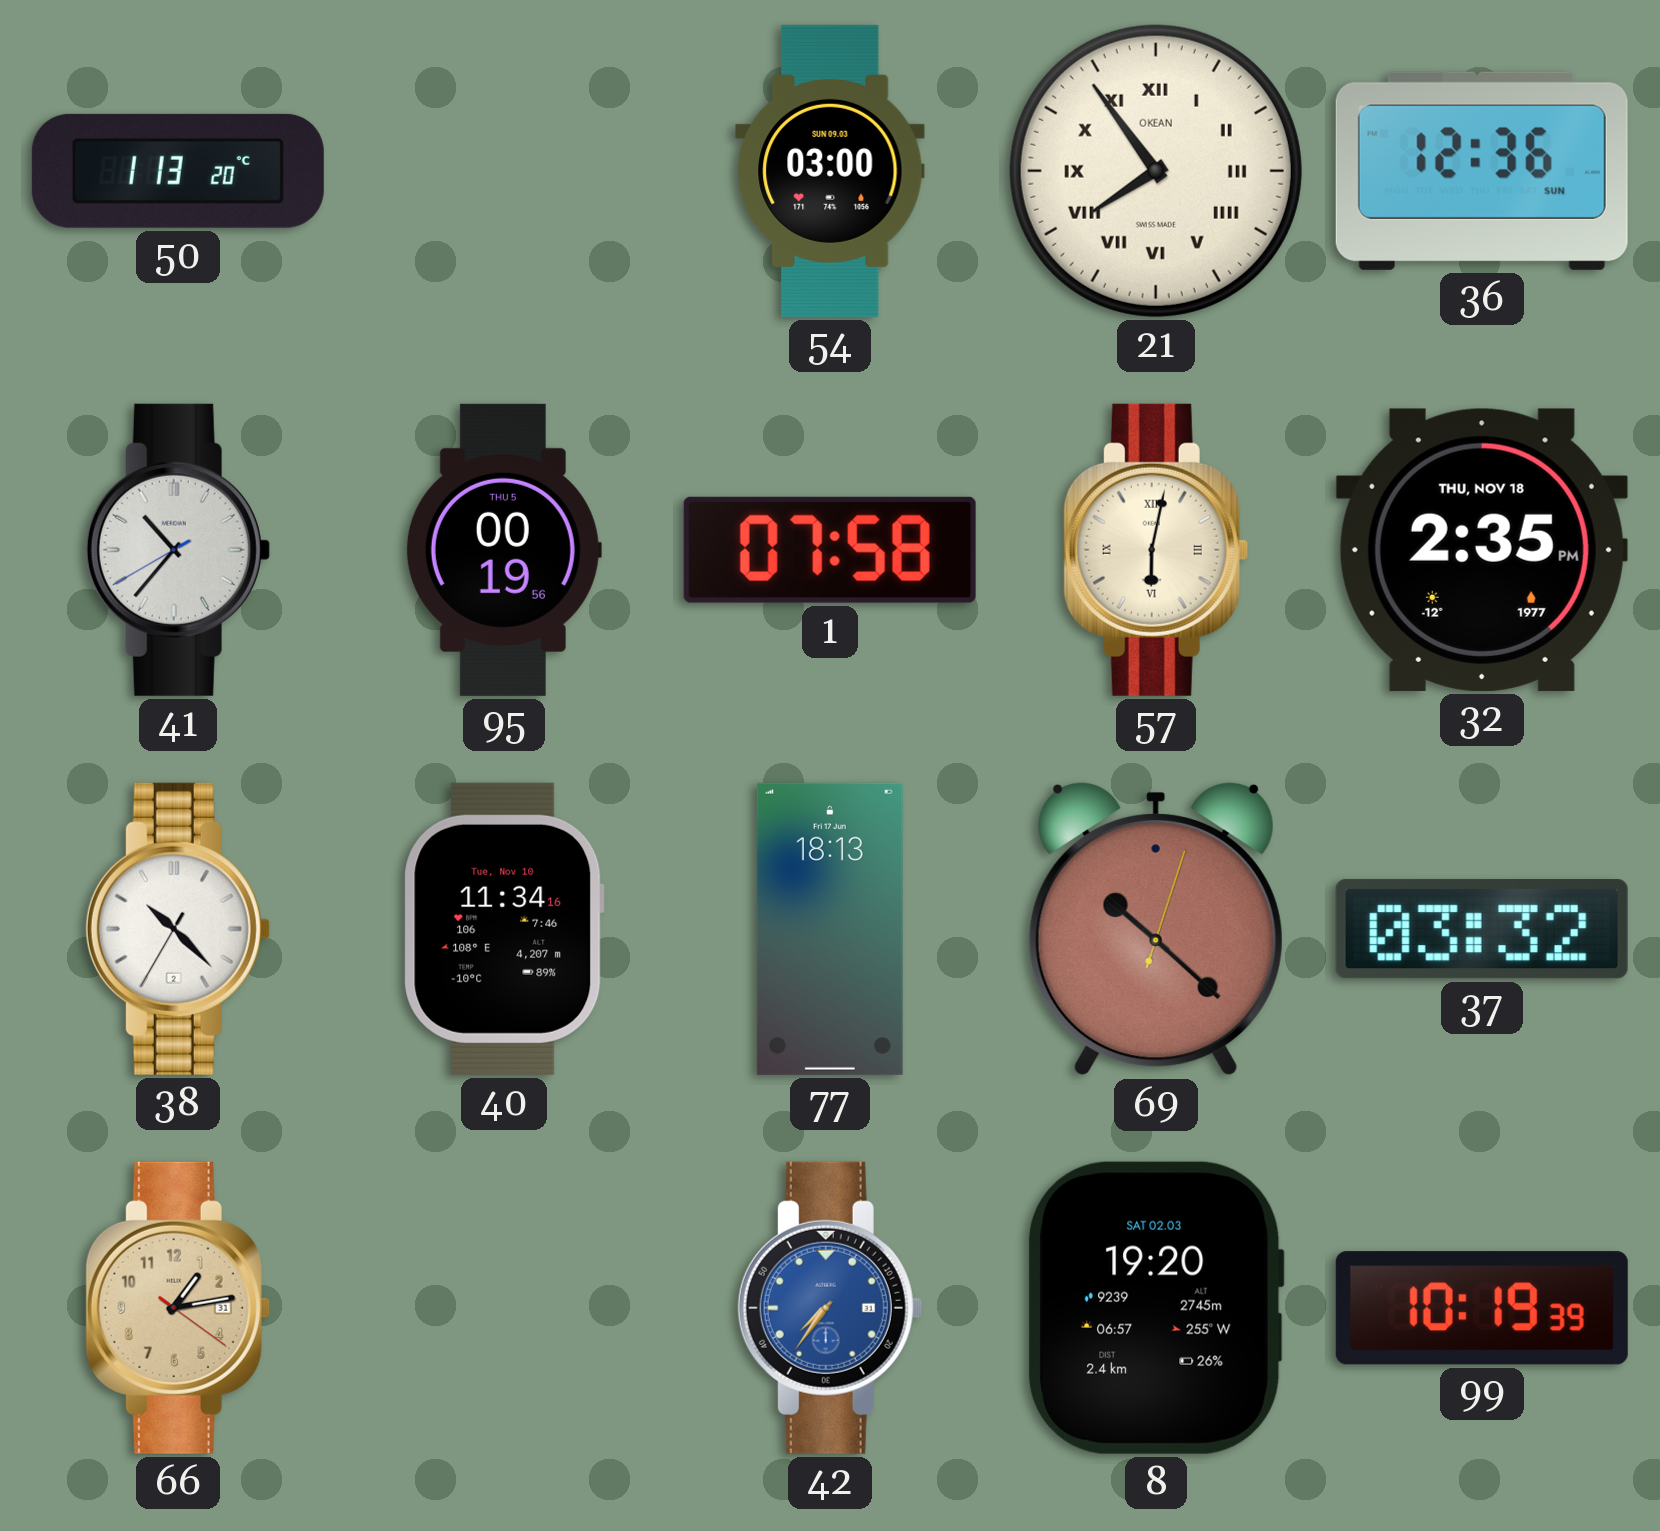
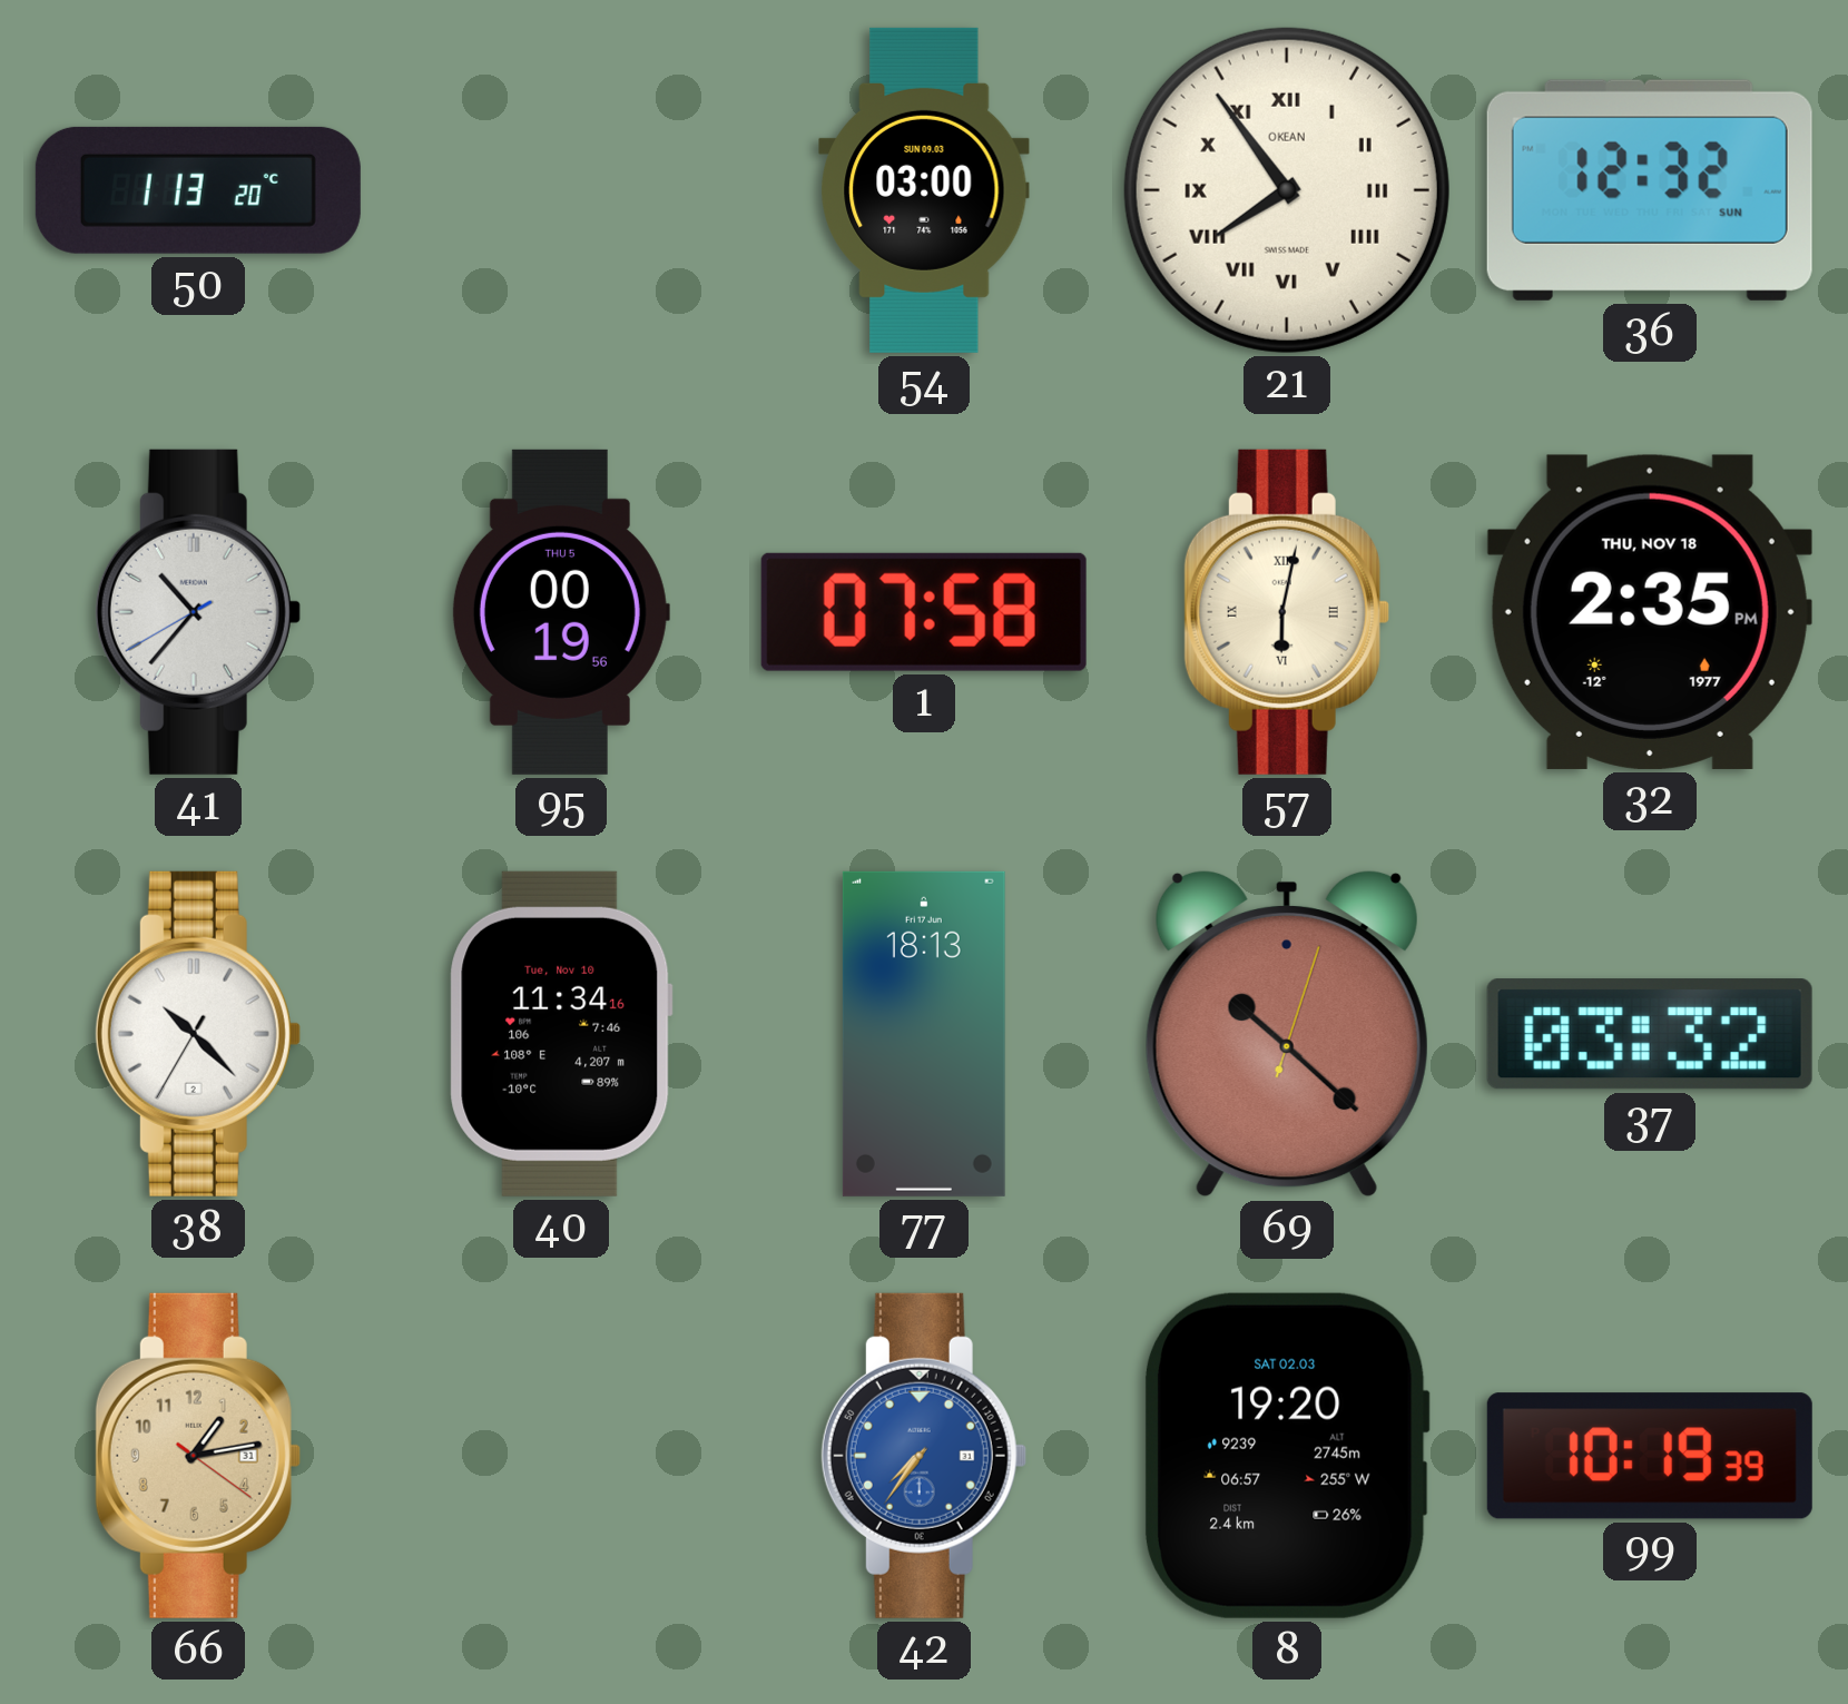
36: 12:36 -> 12:32
